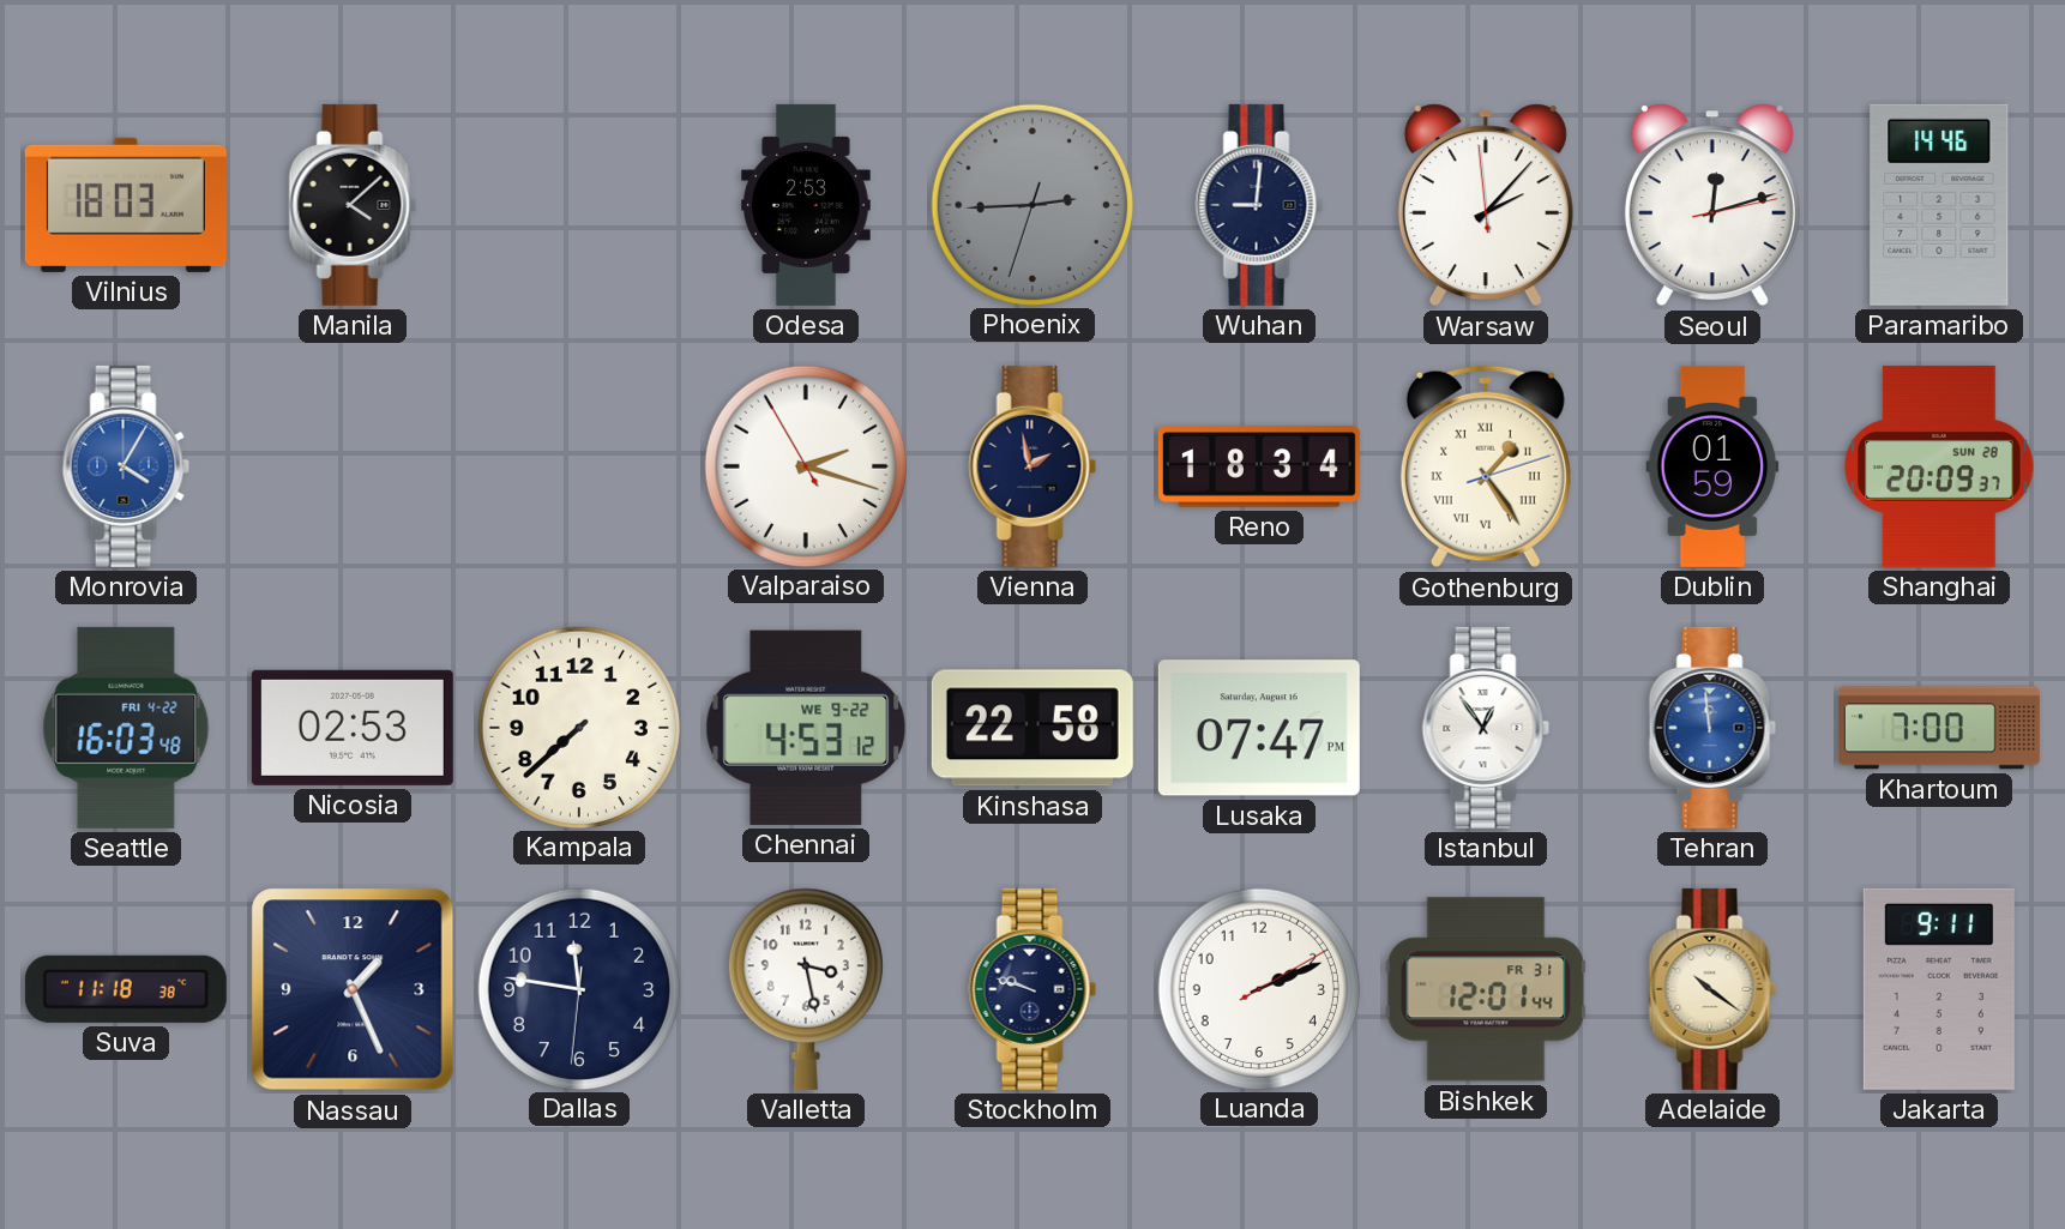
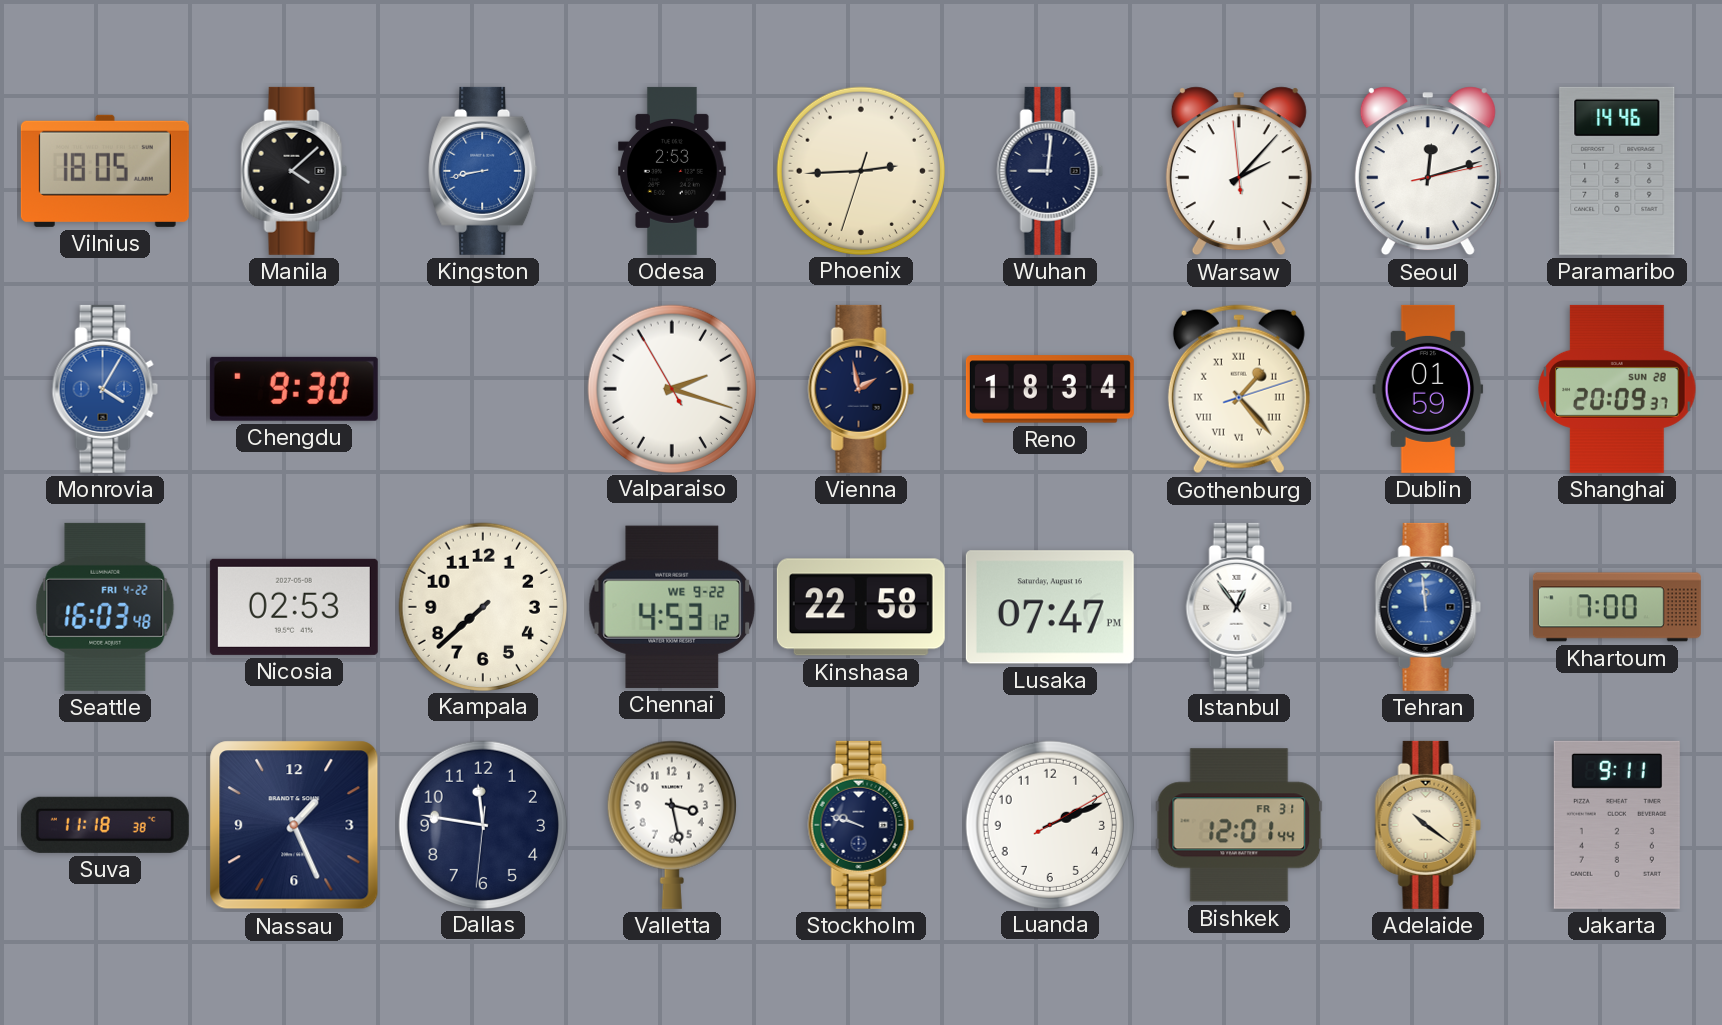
Vilnius: 18:03 -> 18:05
Kingston: none -> 8:43
Phoenix dial: grey -> cream
Chengdu: none -> 9:30
Gothenburg: 1:24 -> 1:23
